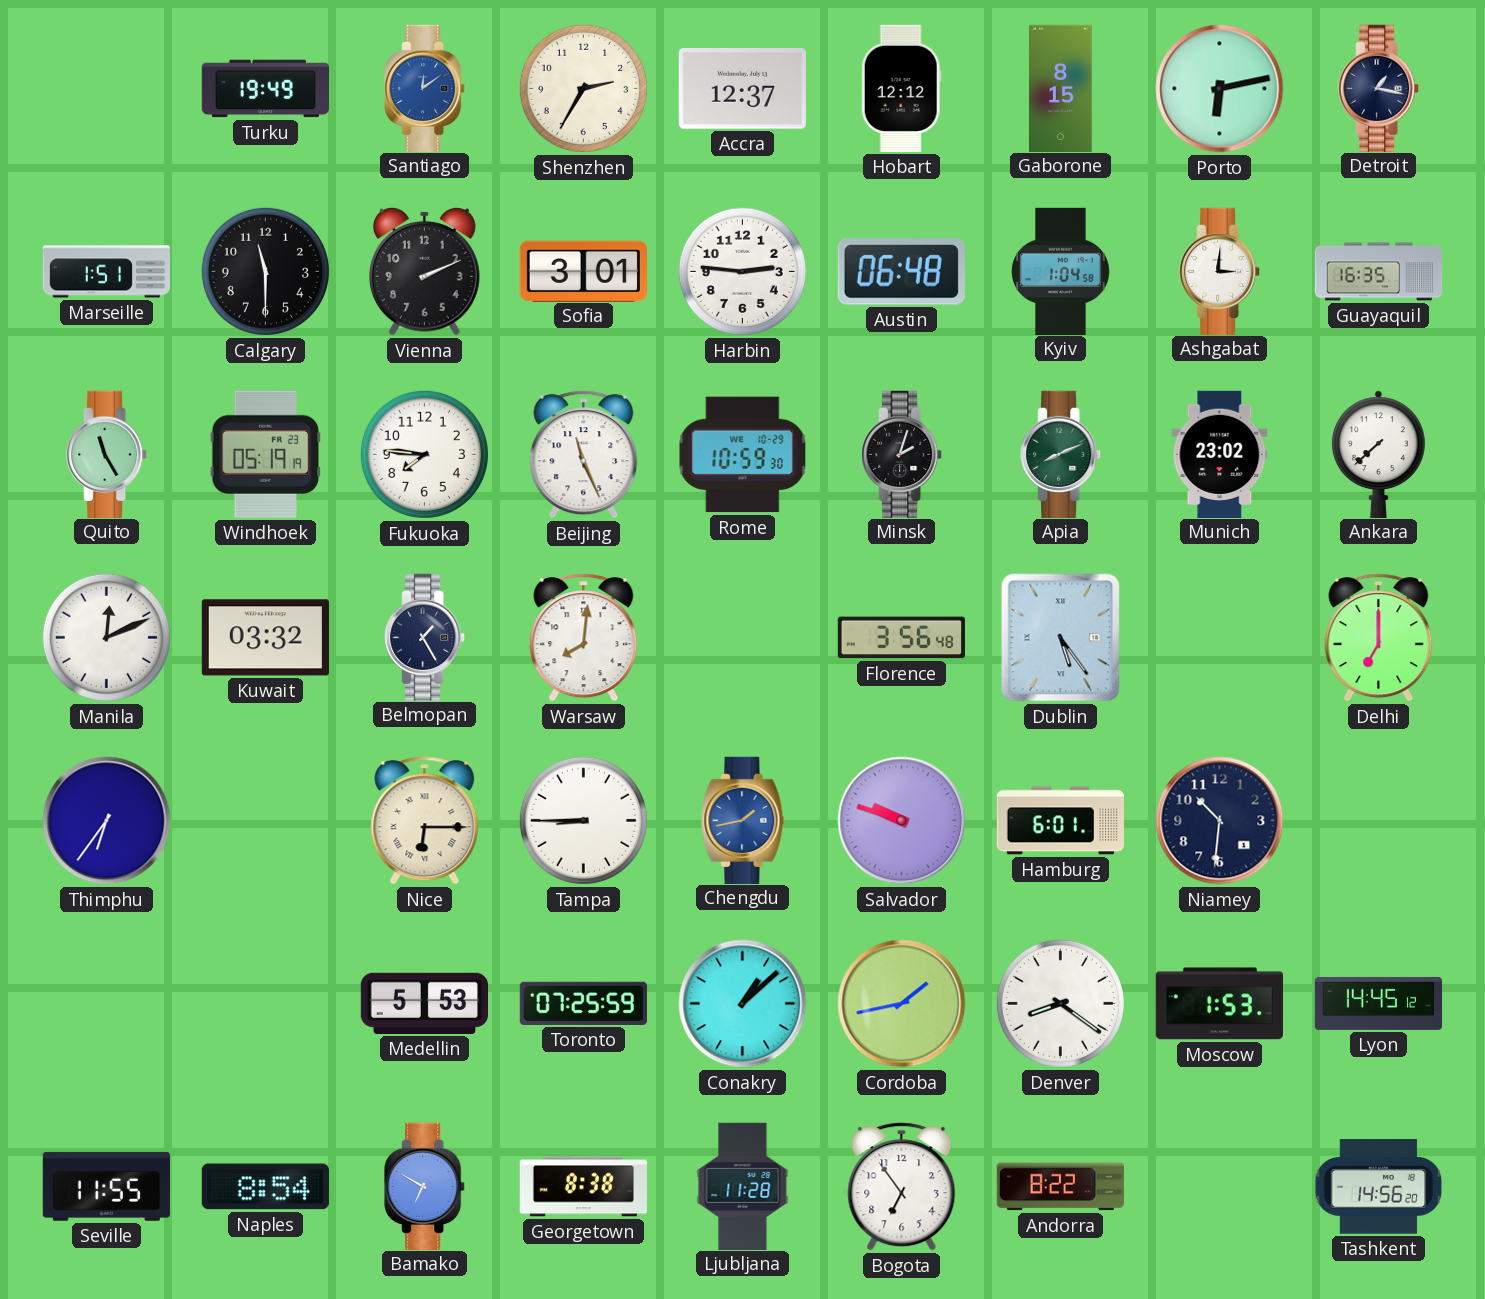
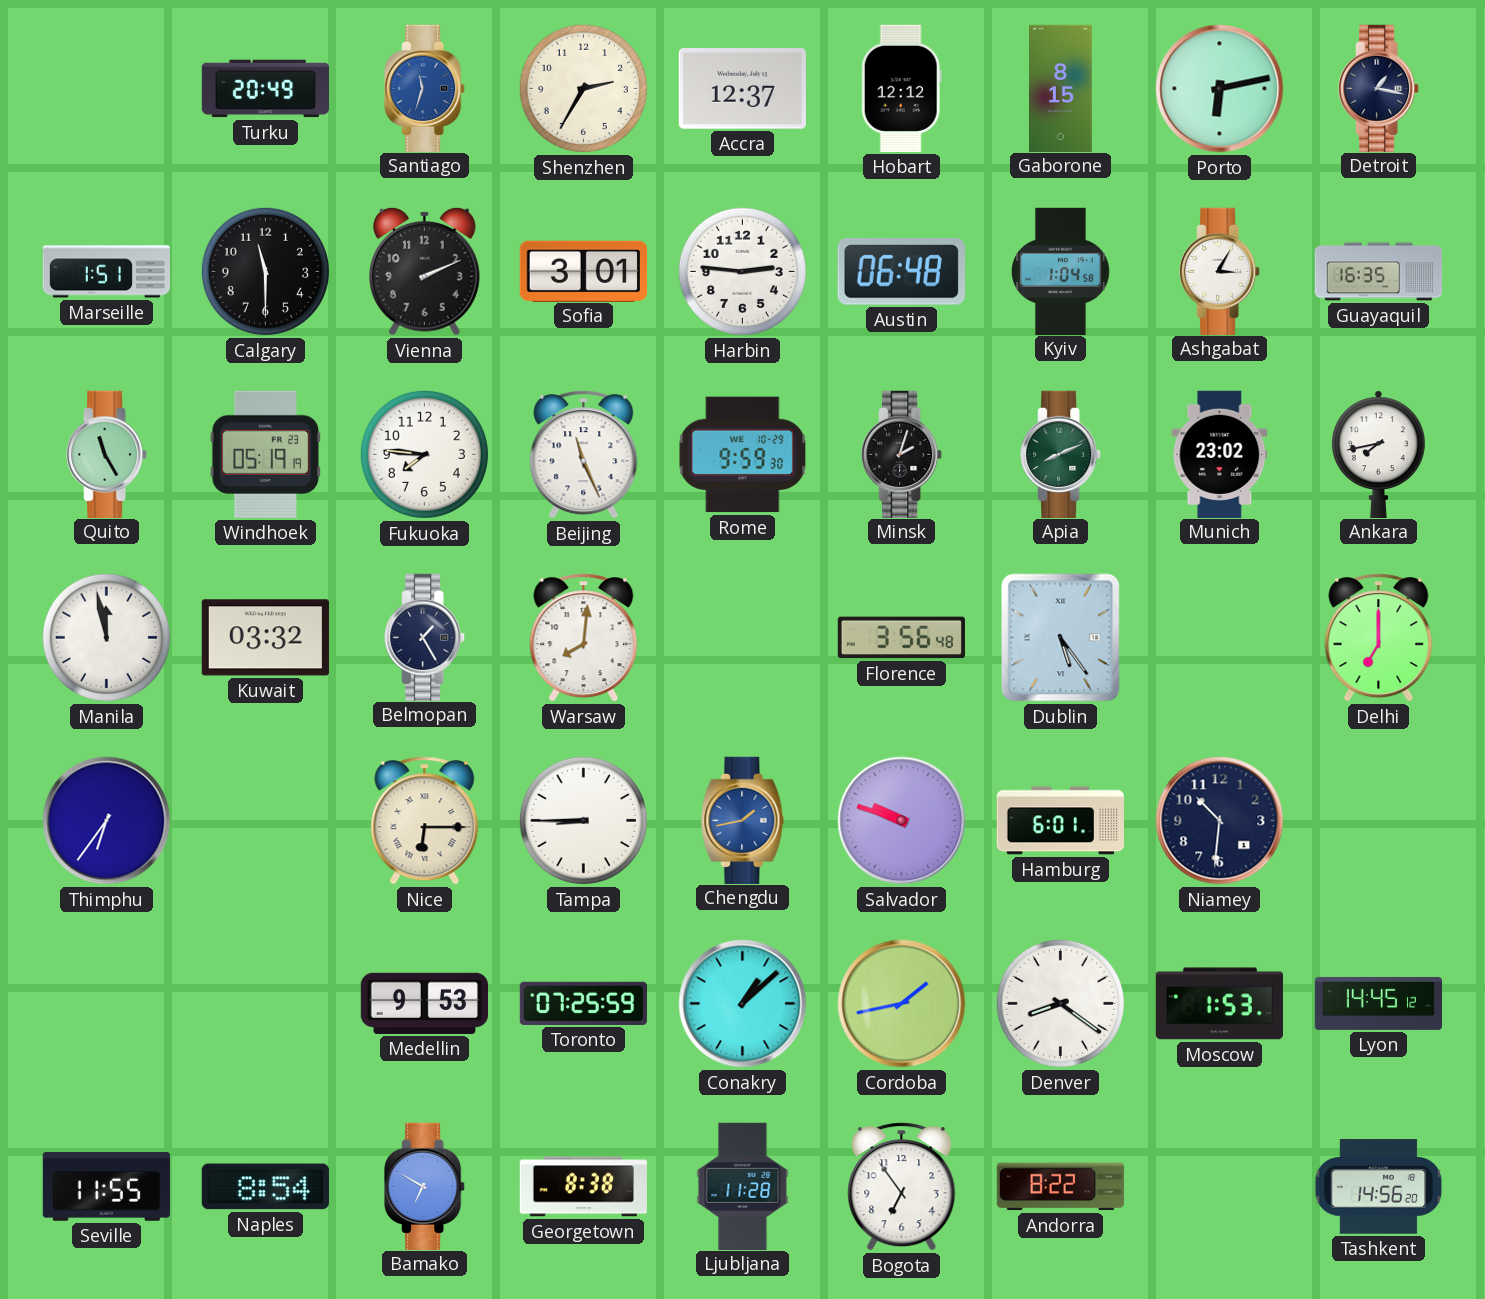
Turku: 19:49 -> 20:49
Santiago: 12:09 -> 11:33
Ashgabat: 3:01 -> 3:05
Rome: 10:59 -> 9:59
Ankara: 7:38 -> 7:43
Manila: 12:11 -> 11:58
Medellin: 5:53 -> 9:53
